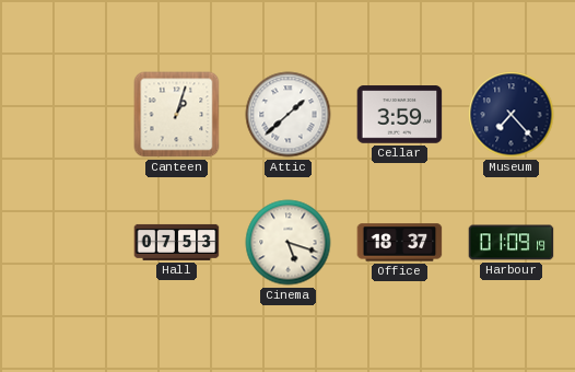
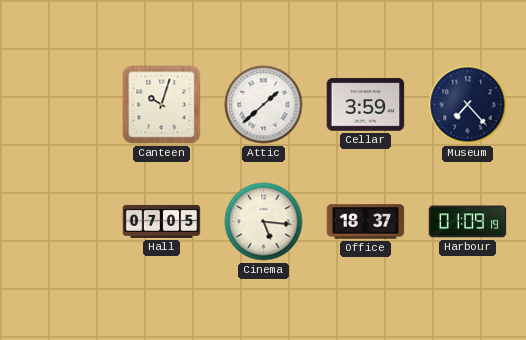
Canteen: 1:03 -> 10:03
Hall: 07:53 -> 07:05
Cinema: 5:18 -> 5:16
